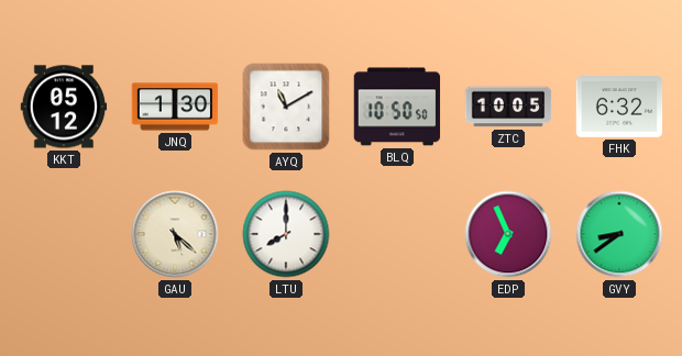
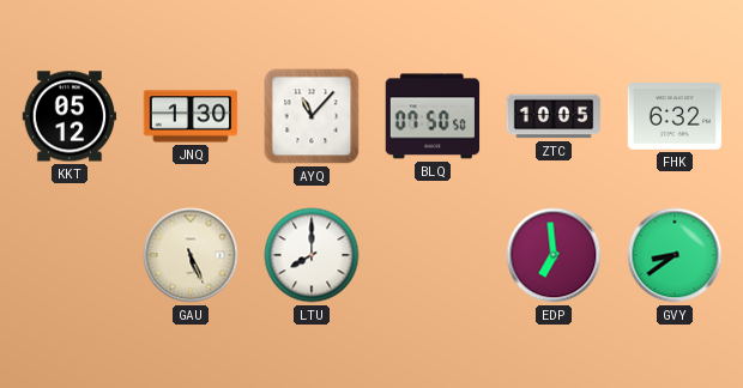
AYQ: 11:10 -> 11:07
BLQ: 10:50 -> 07:50
GAU: 5:22 -> 5:26
EDP: 6:56 -> 6:59
